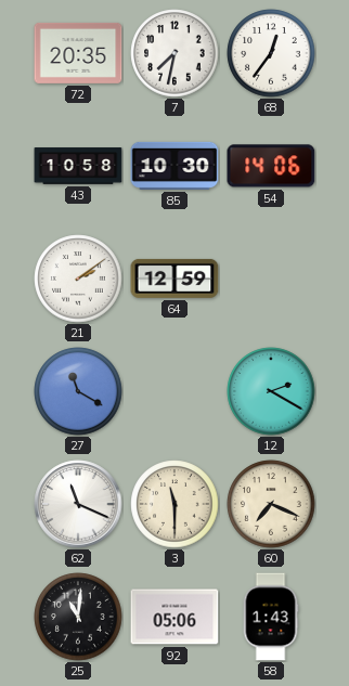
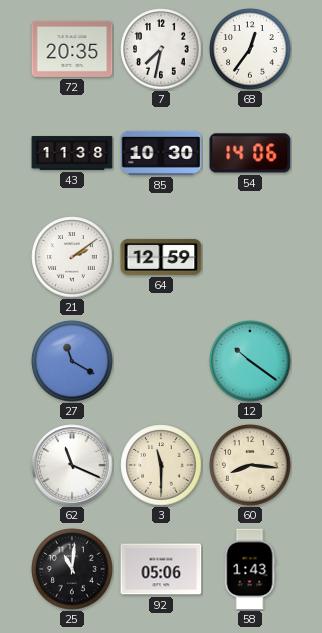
43: 10:58 -> 11:38
12: 2:20 -> 10:21
60: 7:19 -> 8:16
